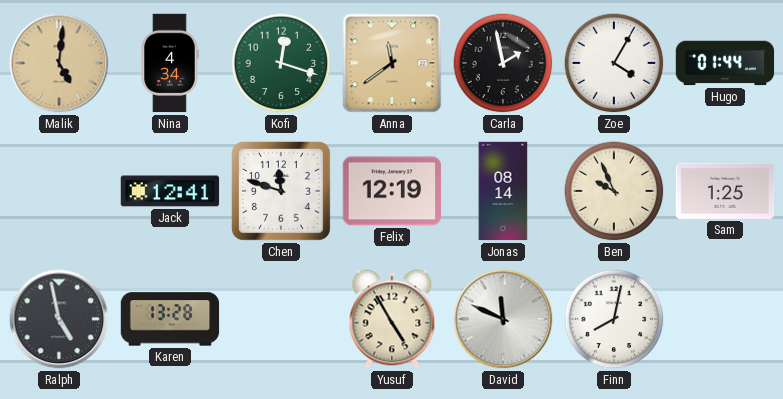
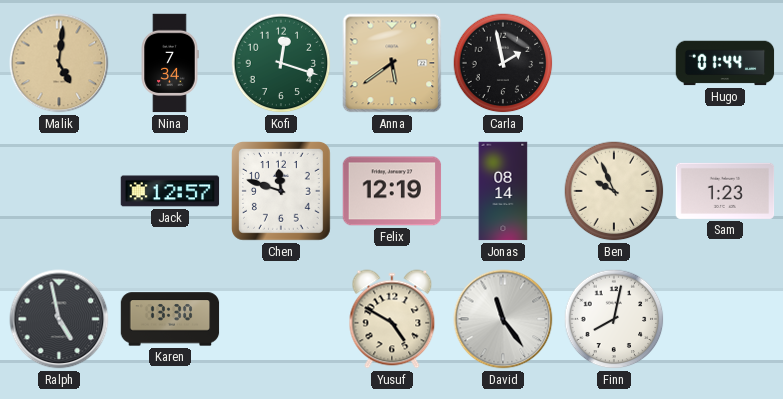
Nina: 4:34 -> 7:34
Anna: 11:39 -> 5:39
Zoe: 4:05 -> none
Jack: 12:41 -> 12:57
Sam: 1:25 -> 1:23
Karen: 13:28 -> 13:30
Yusuf: 4:55 -> 4:50
David: 11:49 -> 11:24
